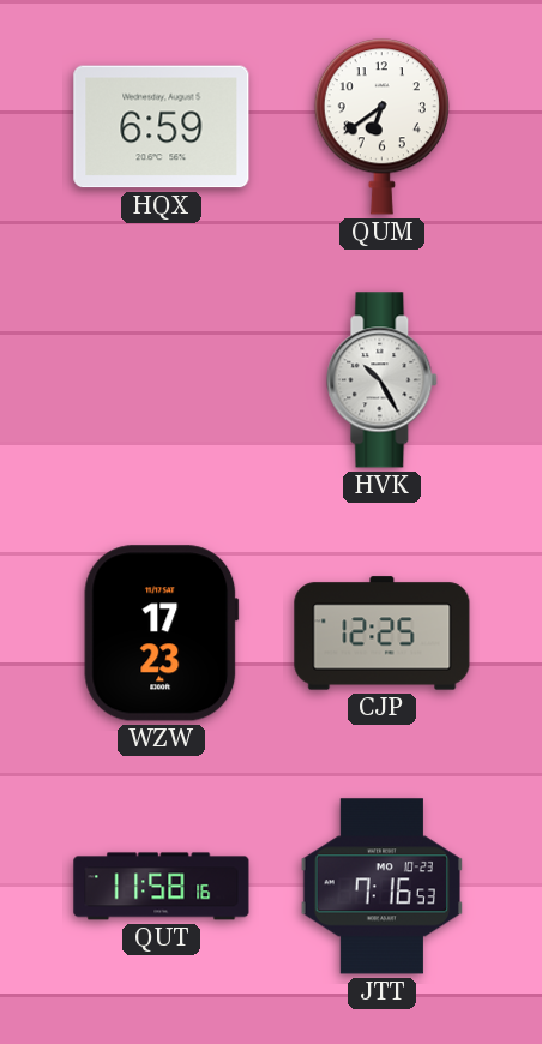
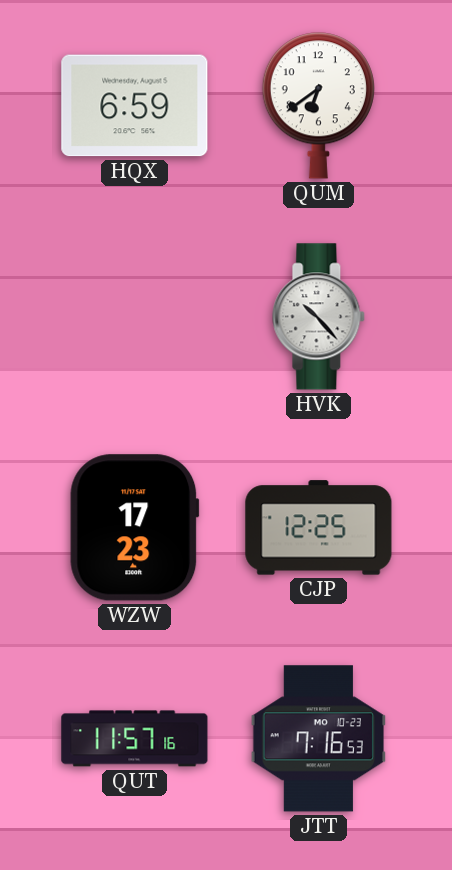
HVK: 10:25 -> 10:23
QUT: 11:58 -> 11:57
